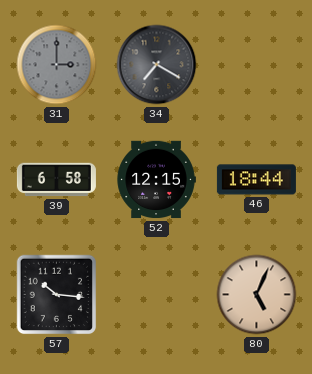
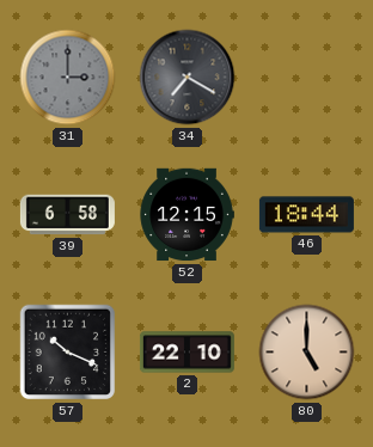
57: 10:16 -> 10:19
2: none -> 22:10
80: 5:04 -> 5:00
